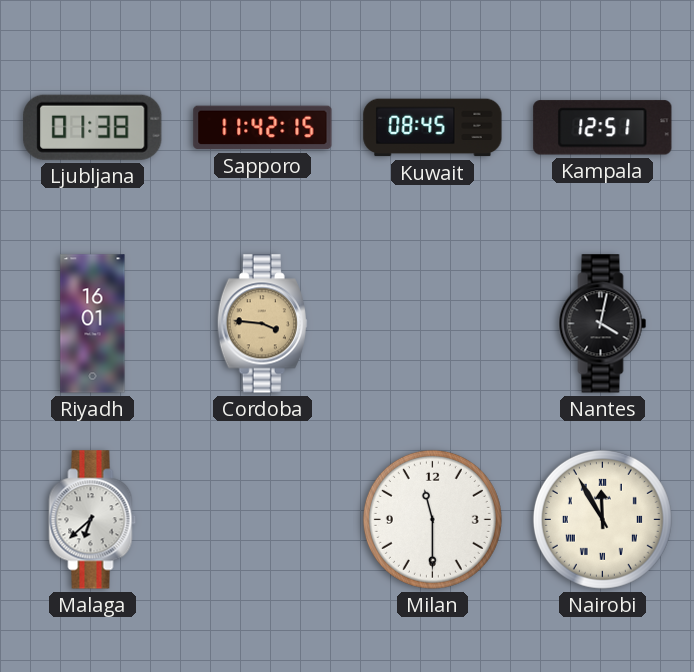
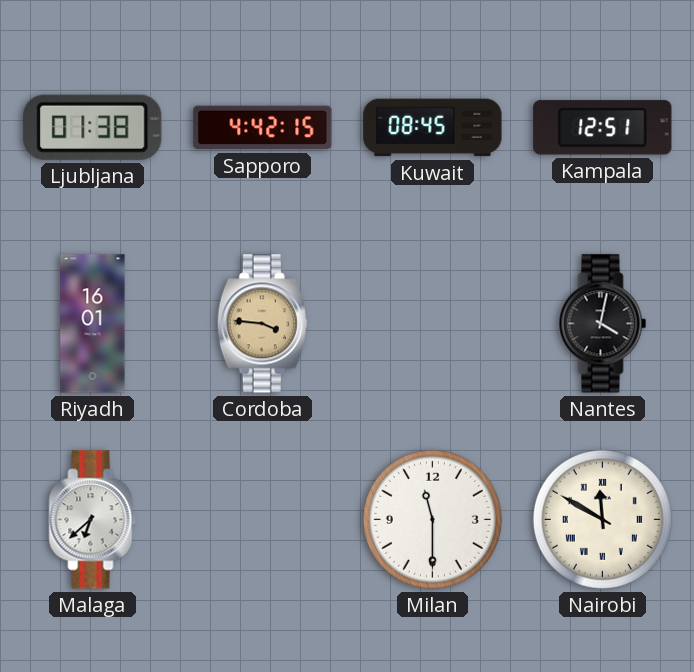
Sapporo: 11:42 -> 4:42
Nairobi: 11:55 -> 11:50
